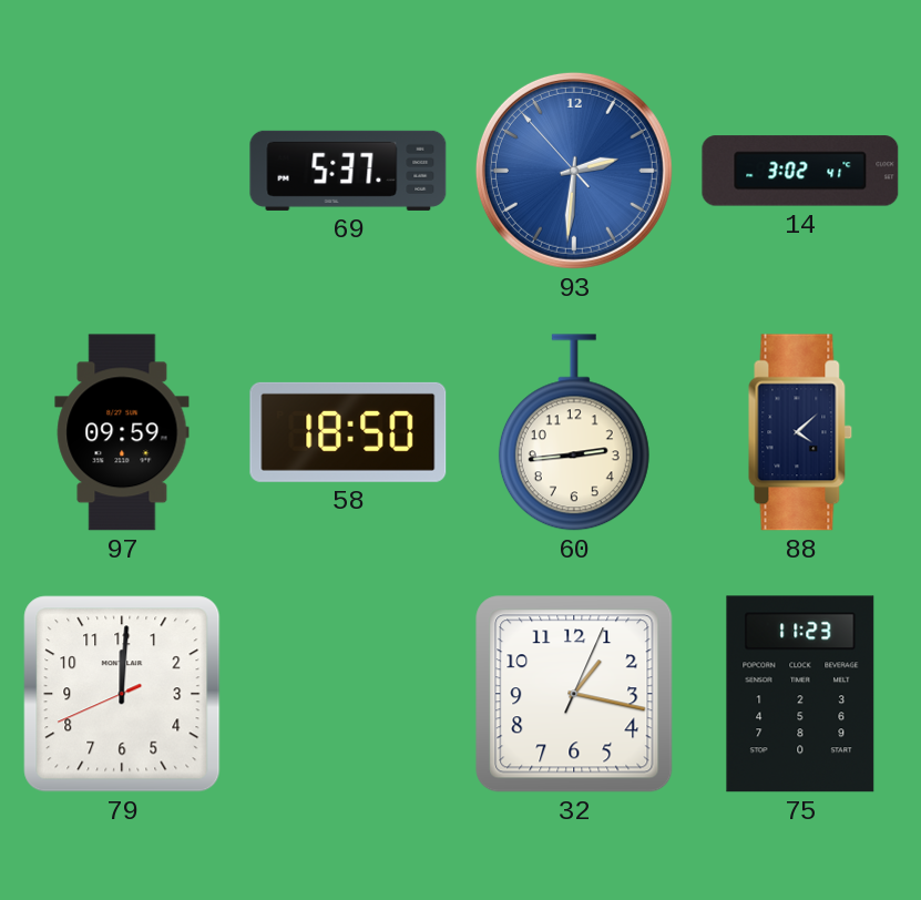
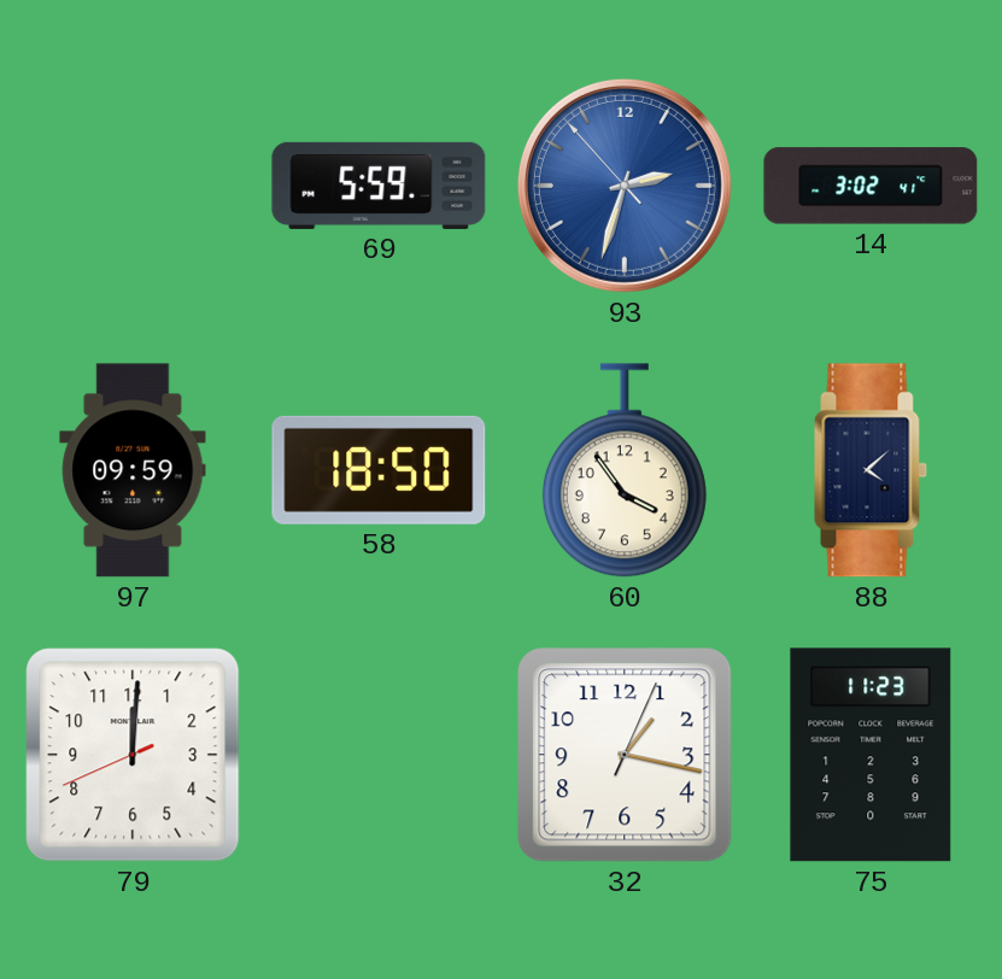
69: 5:37 -> 5:59
93: 2:30 -> 2:32
60: 2:44 -> 3:54
